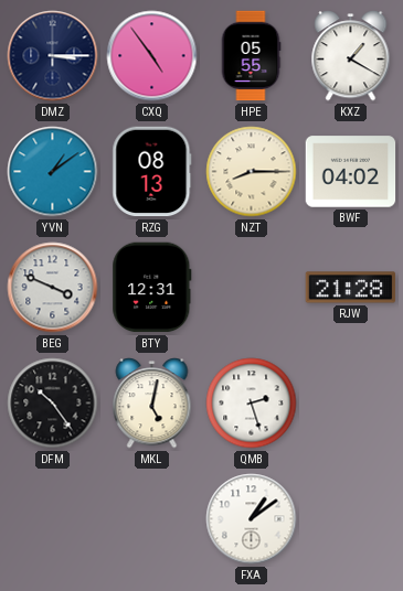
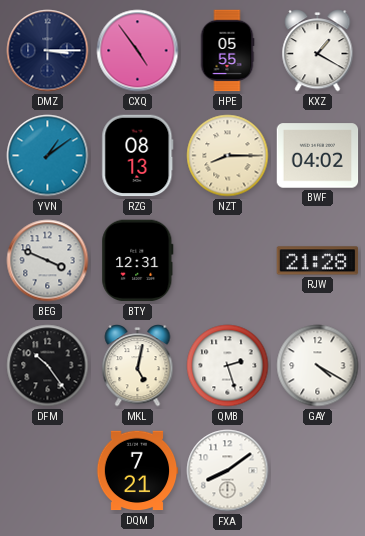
GAY: none -> 4:20
DQM: none -> 7:21
FXA: 1:09 -> 8:09
